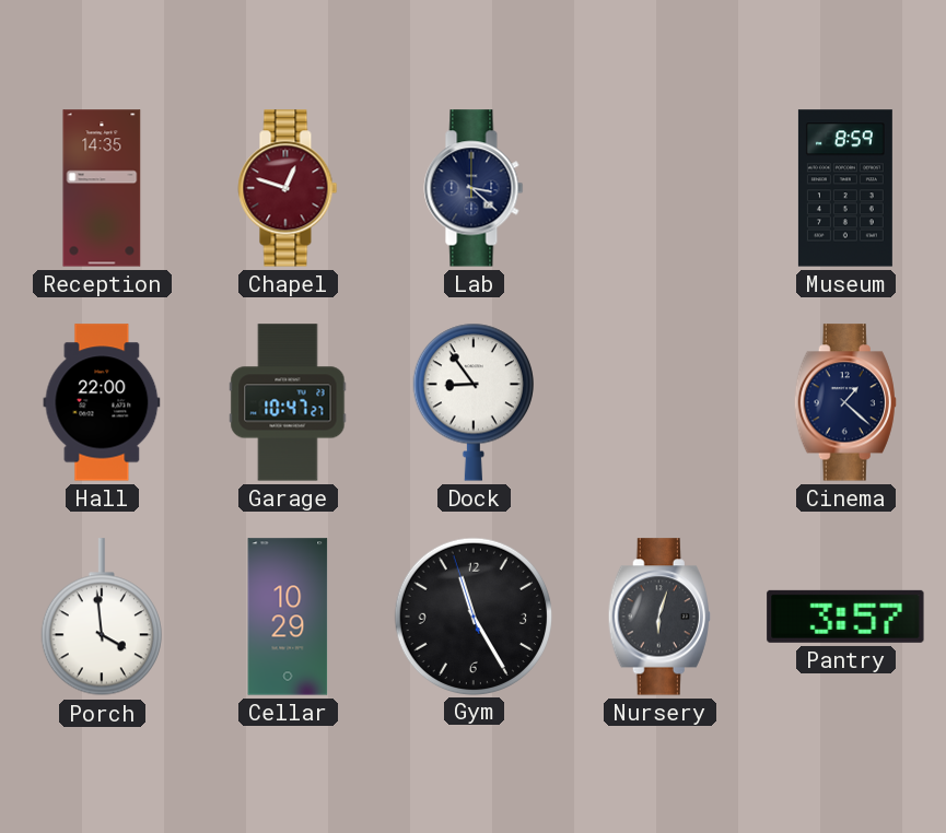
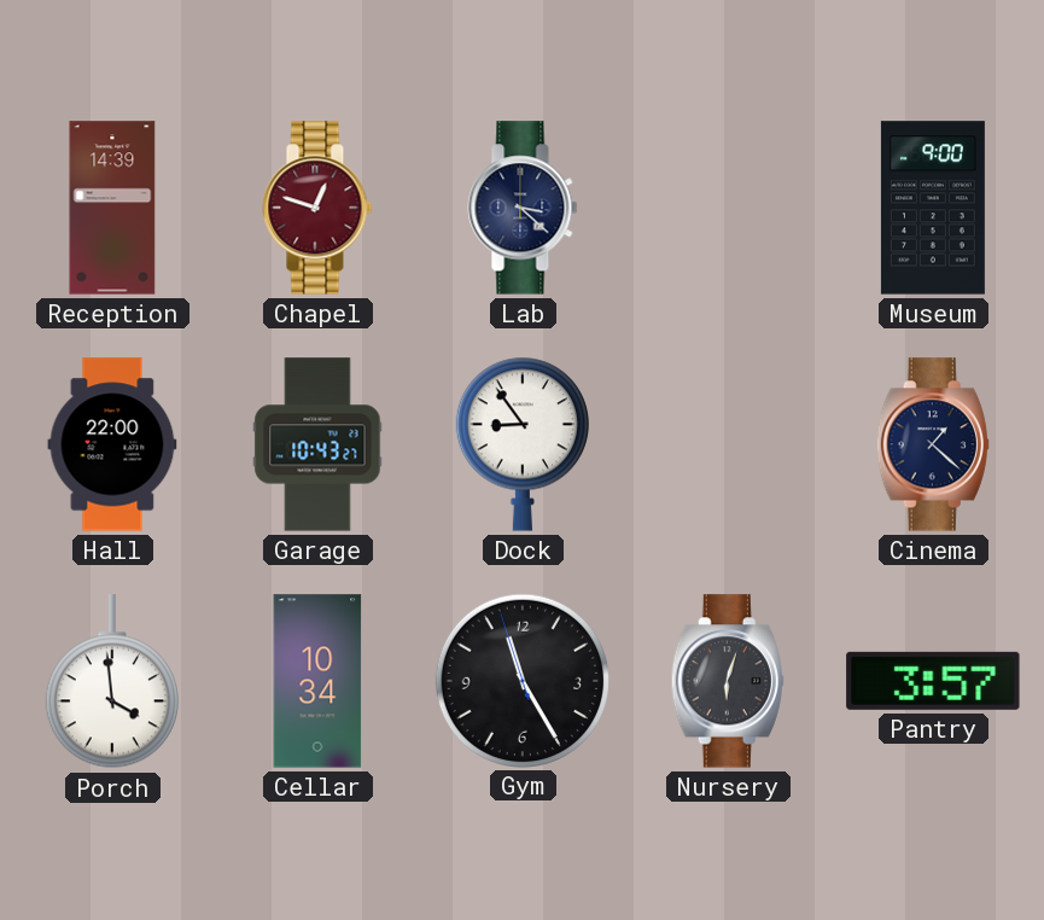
Reception: 14:35 -> 14:39
Museum: 8:59 -> 9:00
Garage: 10:47 -> 10:43
Cellar: 10:29 -> 10:34
